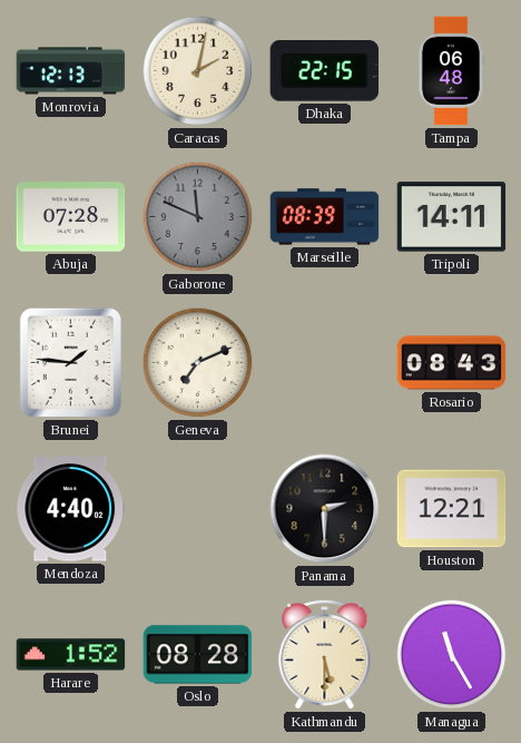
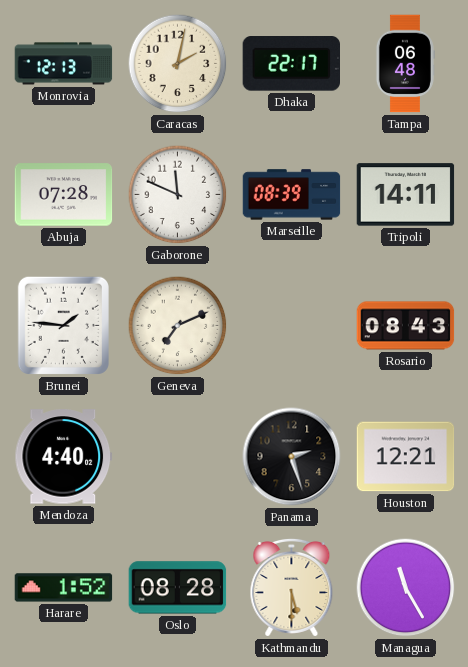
Dhaka: 22:15 -> 22:17
Gaborone dial: grey -> white
Panama: 2:30 -> 2:27
